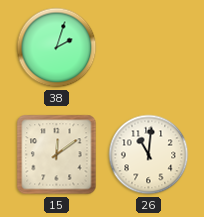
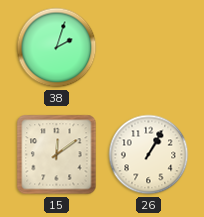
26: 11:01 -> 1:05
